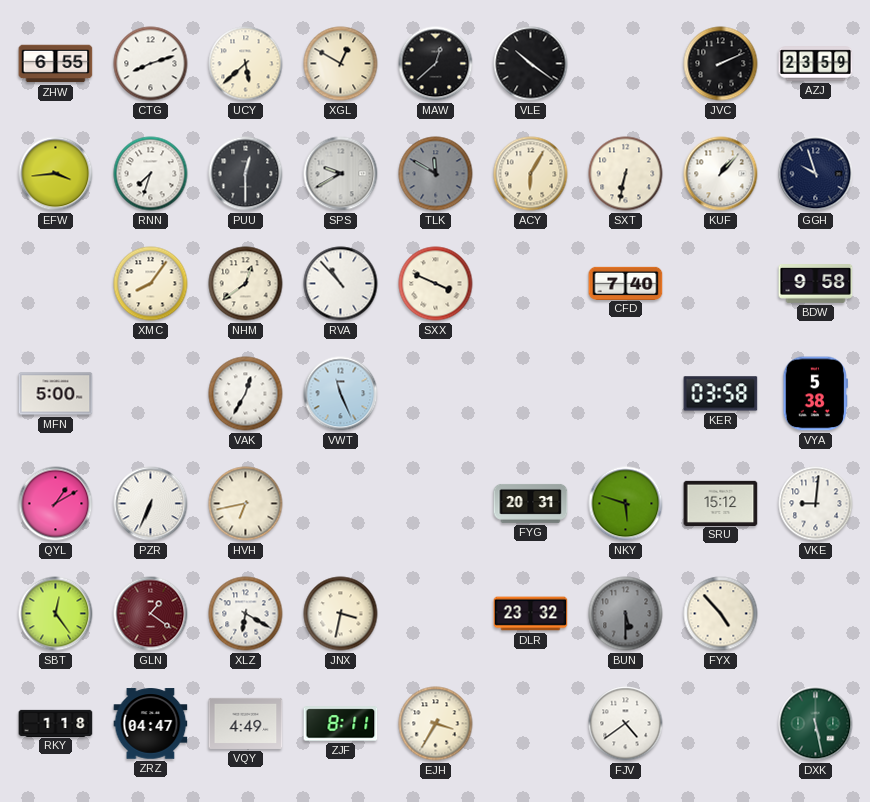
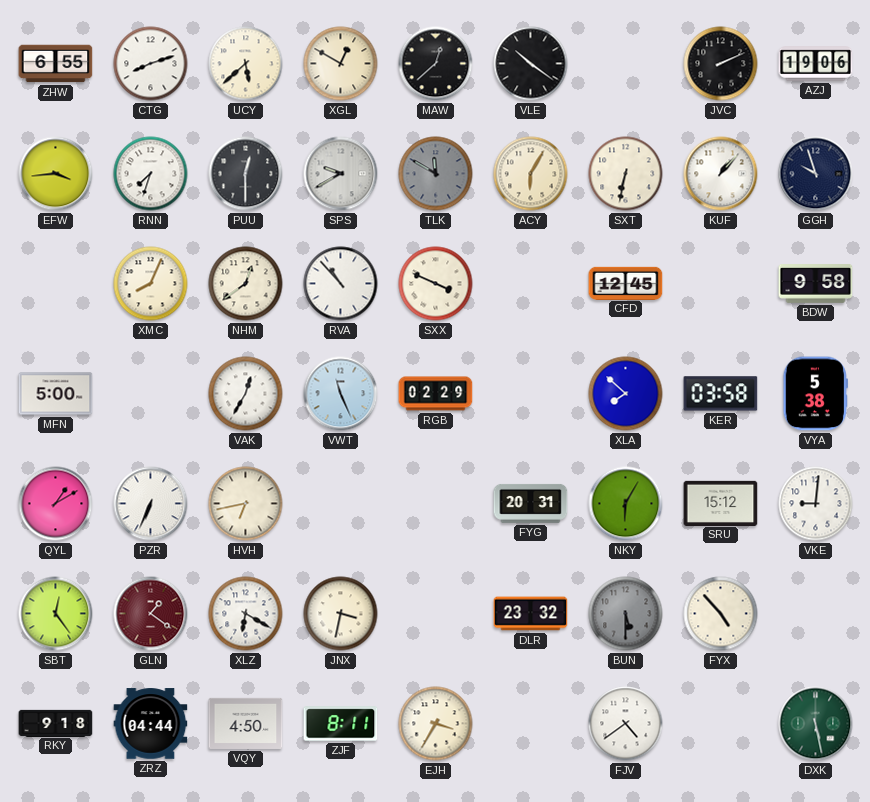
AZJ: 23:59 -> 19:06
XMC: 8:06 -> 8:04
CFD: 7:40 -> 12:45
RGB: none -> 02:29
XLA: none -> 7:52
NKY: 5:48 -> 6:05
RKY: 1:18 -> 9:18
ZRZ: 04:47 -> 04:44
VQY: 4:49 -> 4:50
